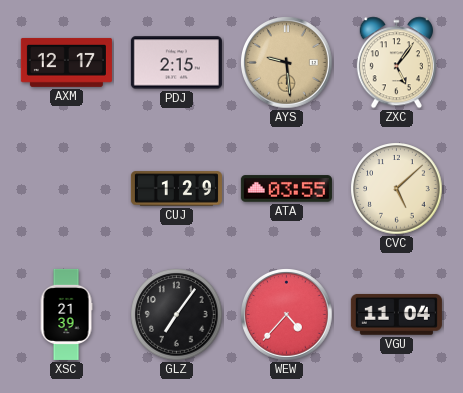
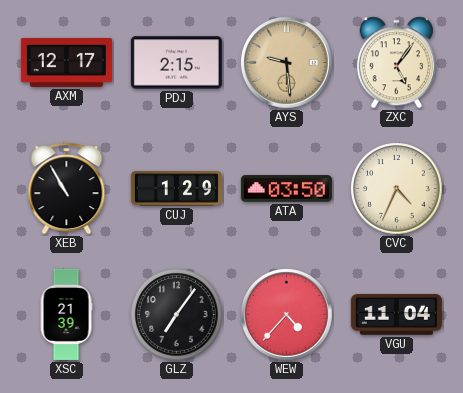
XEB: none -> 10:55
ATA: 03:55 -> 03:50
CVC: 5:08 -> 4:34
